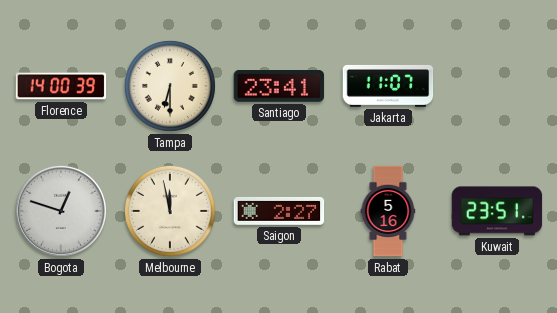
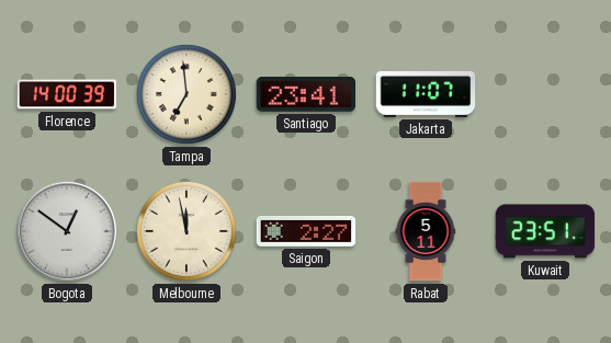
Tampa: 6:30 -> 6:59
Bogota: 12:48 -> 12:51
Rabat: 5:16 -> 5:11
